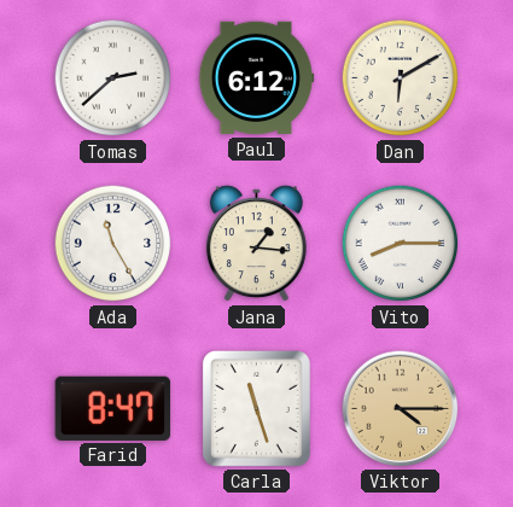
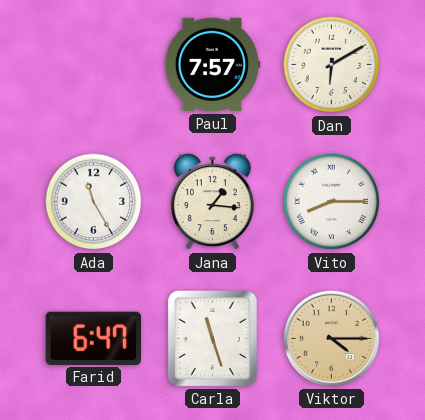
Tomas: 2:38 -> none
Paul: 6:12 -> 7:57
Farid: 8:47 -> 6:47
